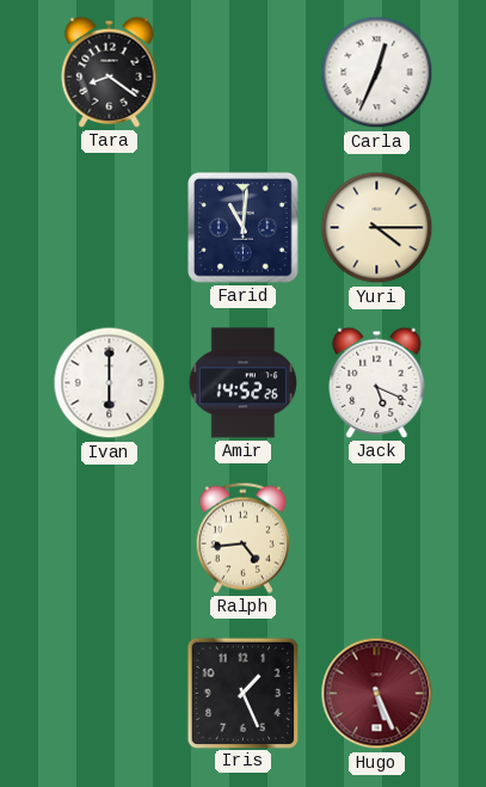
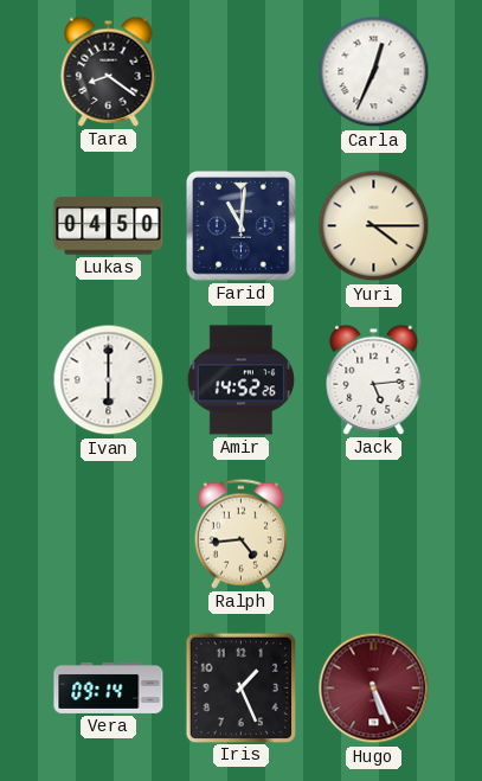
Lukas: none -> 04:50
Jack: 5:19 -> 5:14
Vera: none -> 09:14
